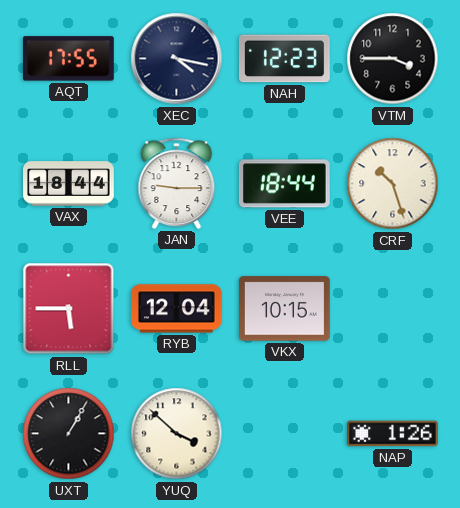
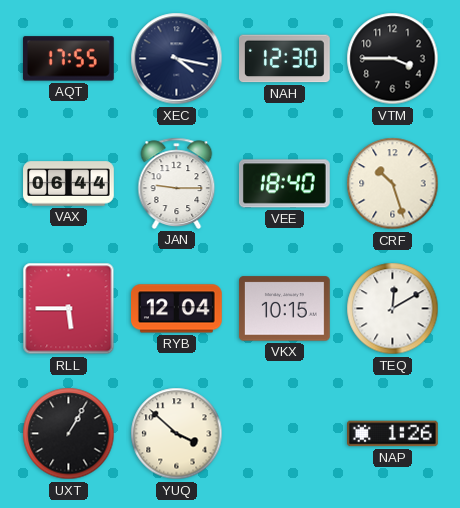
NAH: 12:23 -> 12:30
VAX: 18:44 -> 06:44
VEE: 18:44 -> 18:40
TEQ: none -> 12:10
